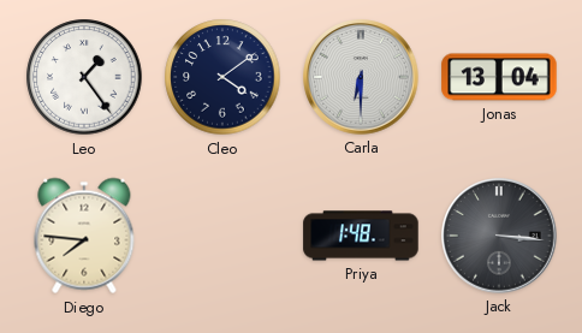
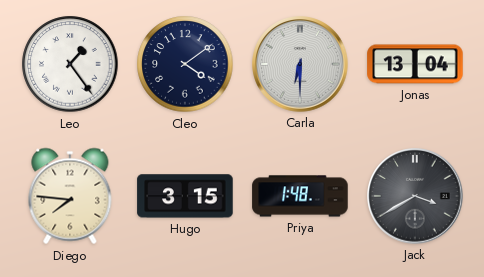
Hugo: none -> 3:15
Jack: 3:16 -> 3:40
